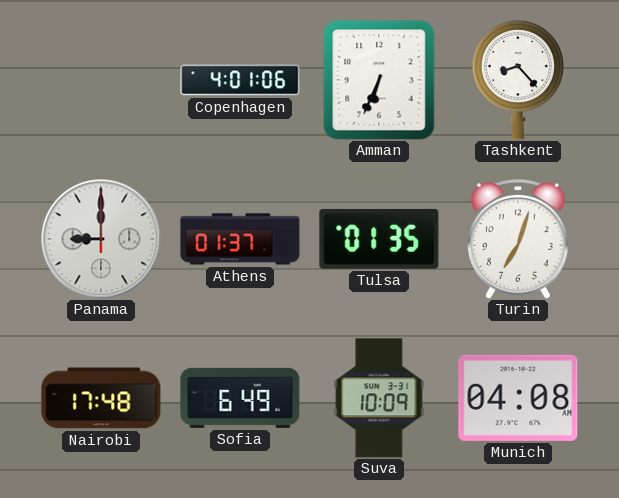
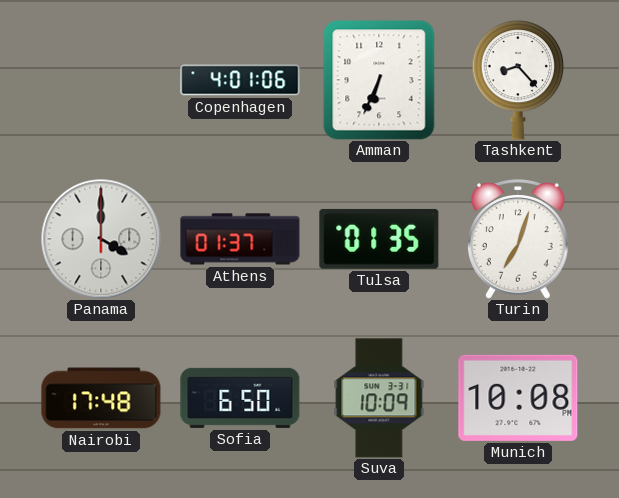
Panama: 9:00 -> 4:00
Sofia: 6:49 -> 6:50
Munich: 04:08 -> 10:08
